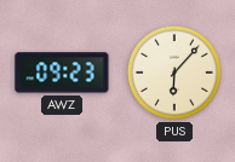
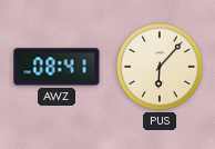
AWZ: 09:23 -> 08:41
